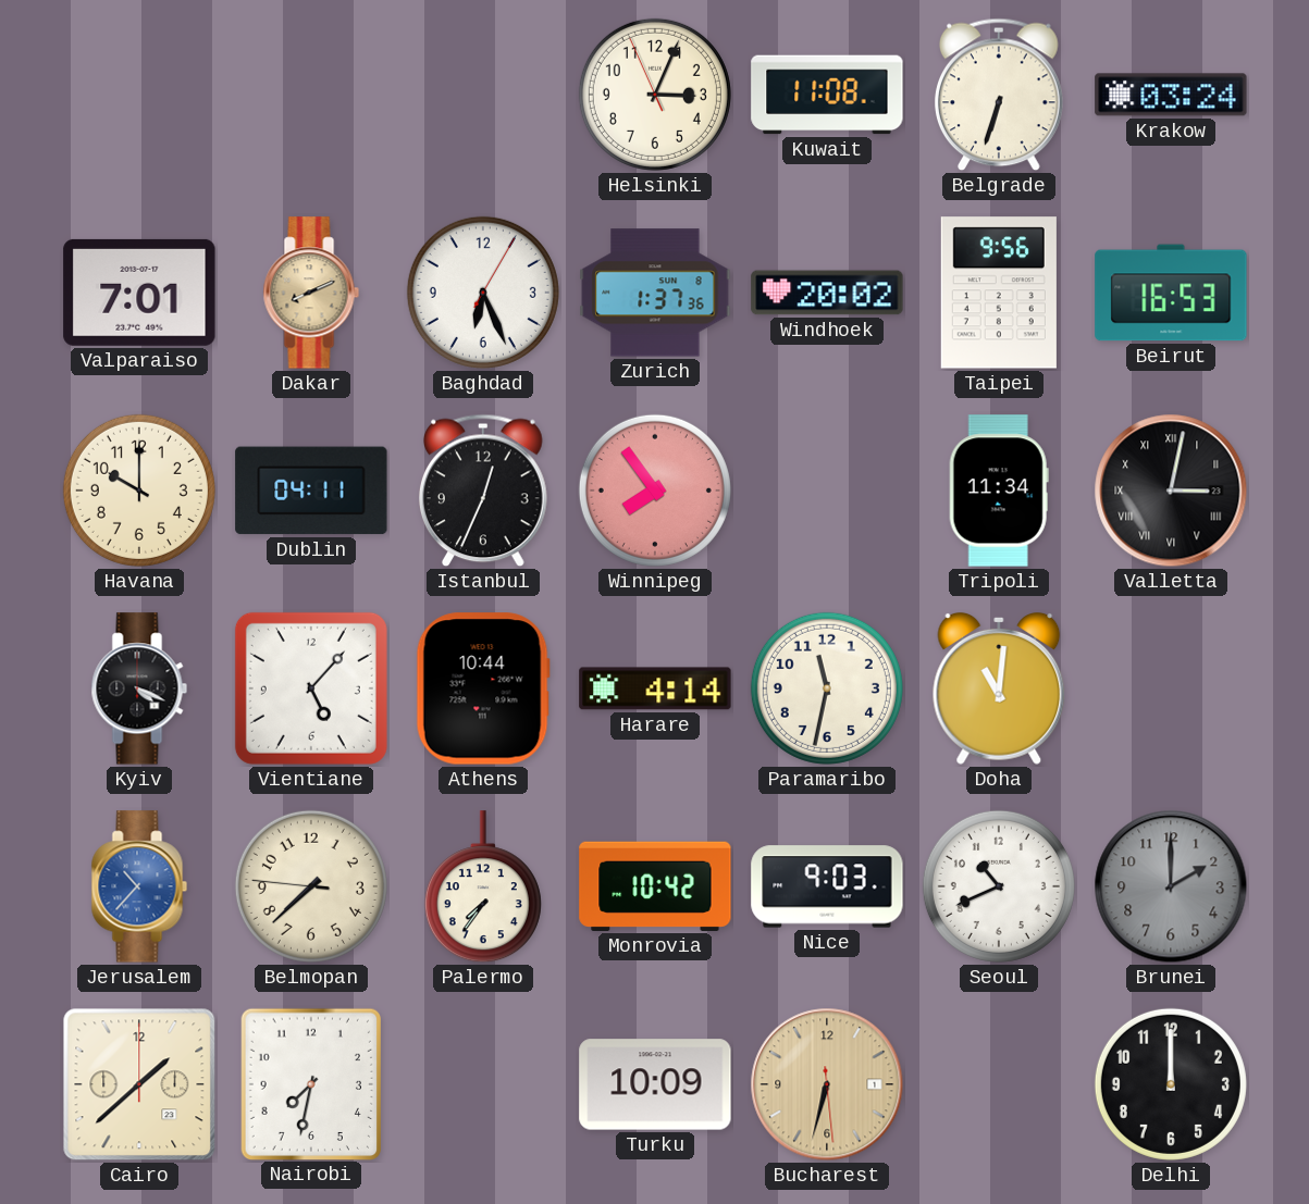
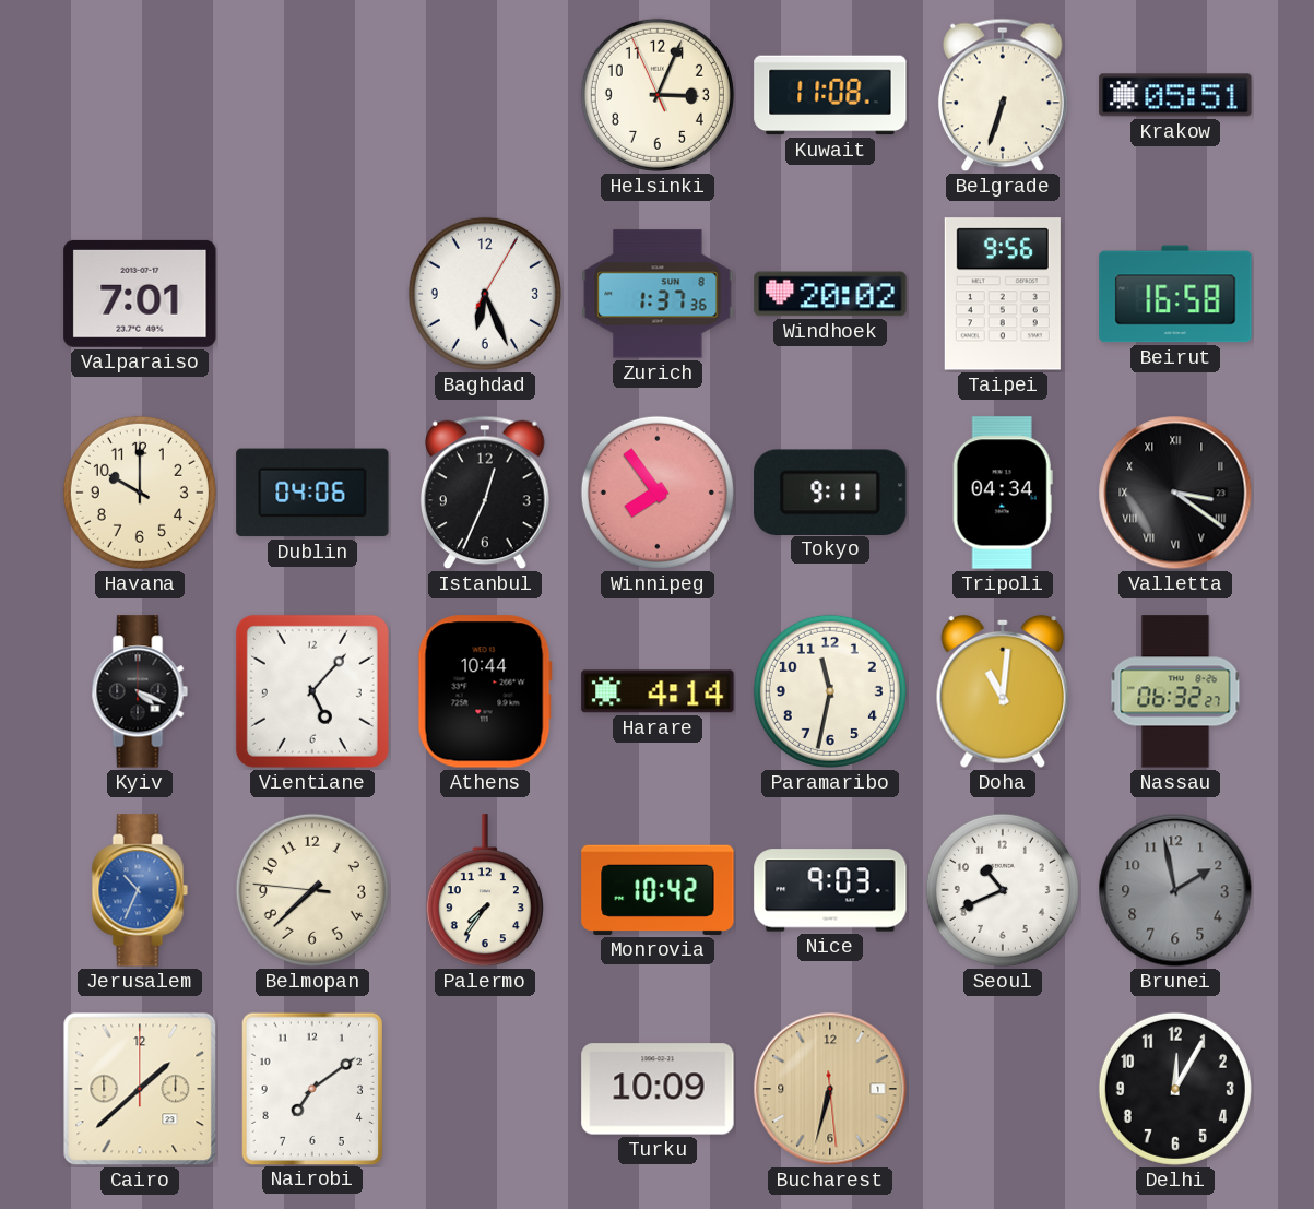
Krakow: 03:24 -> 05:51
Dakar: 8:11 -> none
Beirut: 16:53 -> 16:58
Dublin: 04:11 -> 04:06
Tokyo: none -> 9:11
Tripoli: 11:34 -> 04:34
Valletta: 3:02 -> 3:21
Nassau: none -> 06:32
Jerusalem: 10:37 -> 10:34
Brunei: 2:00 -> 1:58
Nairobi: 7:32 -> 7:09
Delhi: 12:00 -> 12:05
